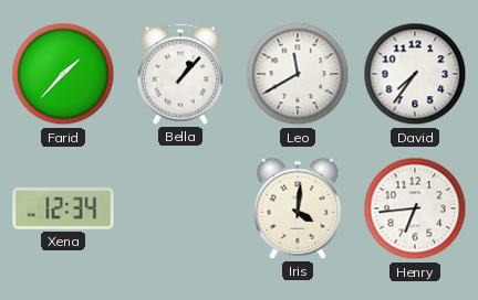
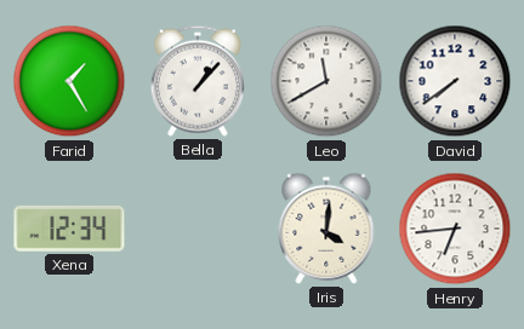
Farid: 1:37 -> 1:25
David: 7:36 -> 7:39
